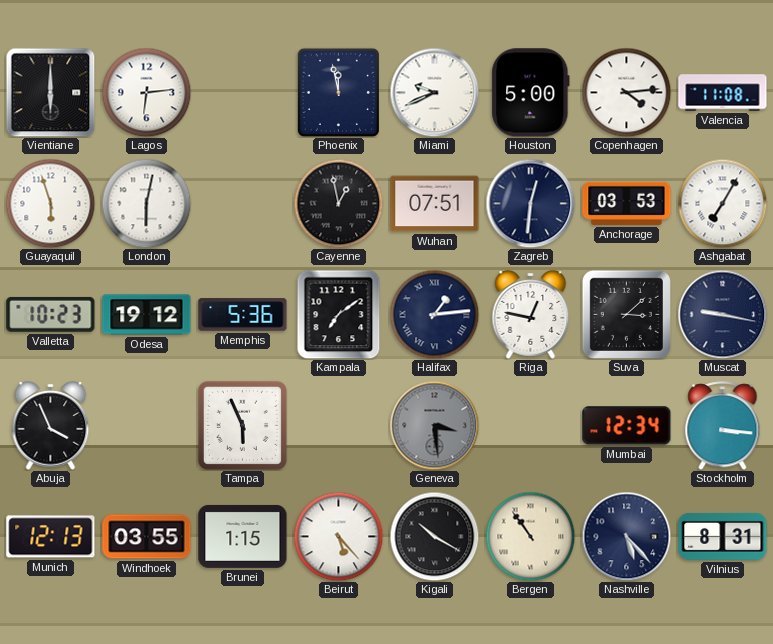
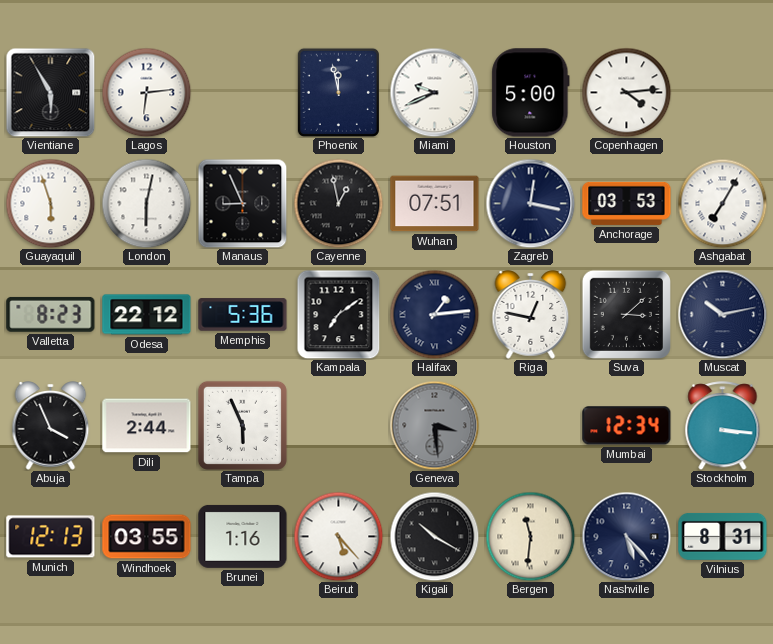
Vientiane: 6:00 -> 5:55
Valencia: 11:08 -> none
Manaus: none -> 8:56
Zagreb: 12:31 -> 12:17
Valletta: 10:23 -> 8:23
Odesa: 19:12 -> 22:12
Muscat: 9:17 -> 10:13
Dili: none -> 2:44
Brunei: 1:15 -> 1:16
Bergen: 10:54 -> 11:31
